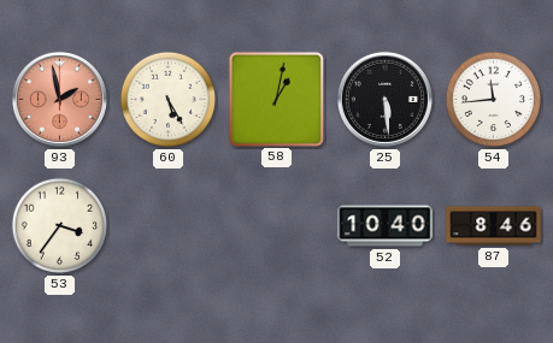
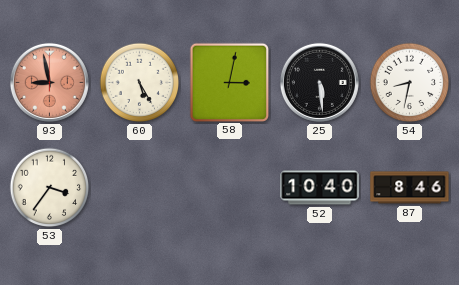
93: 1:58 -> 8:58
58: 1:02 -> 3:02
54: 11:44 -> 8:32
